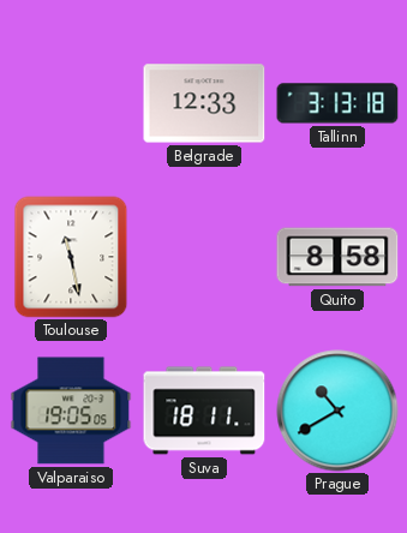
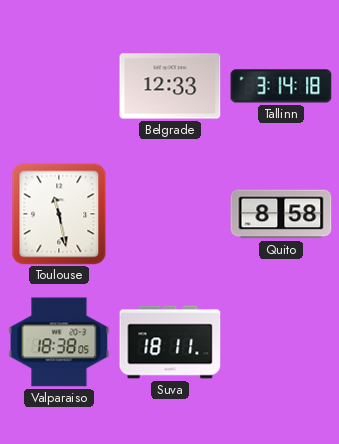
Tallinn: 3:13 -> 3:14
Valparaiso: 19:05 -> 18:38
Prague: 10:40 -> none
